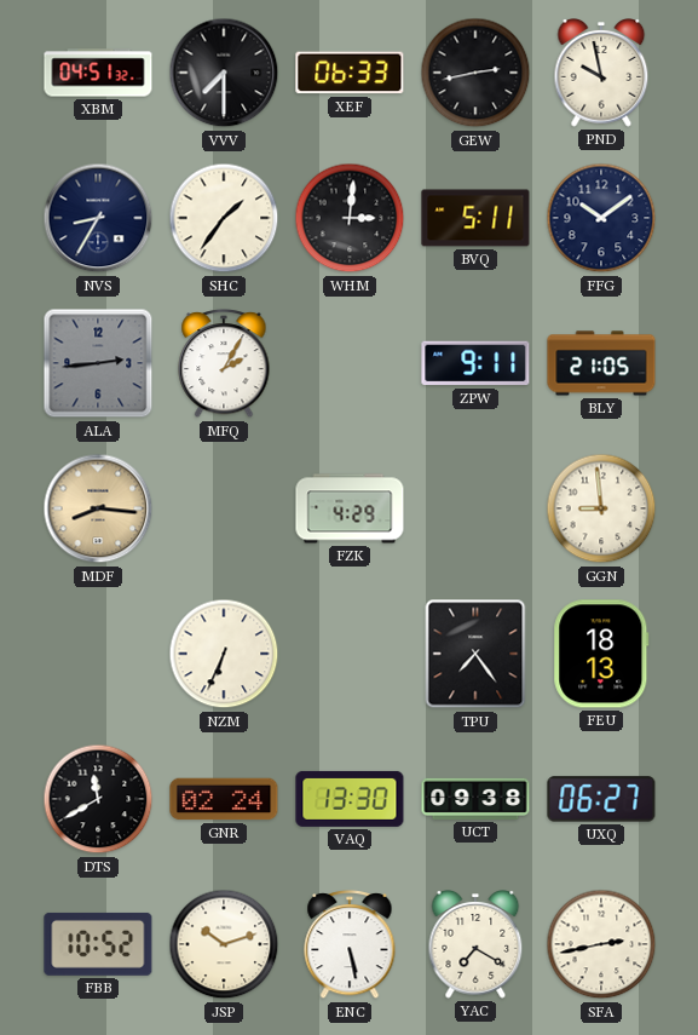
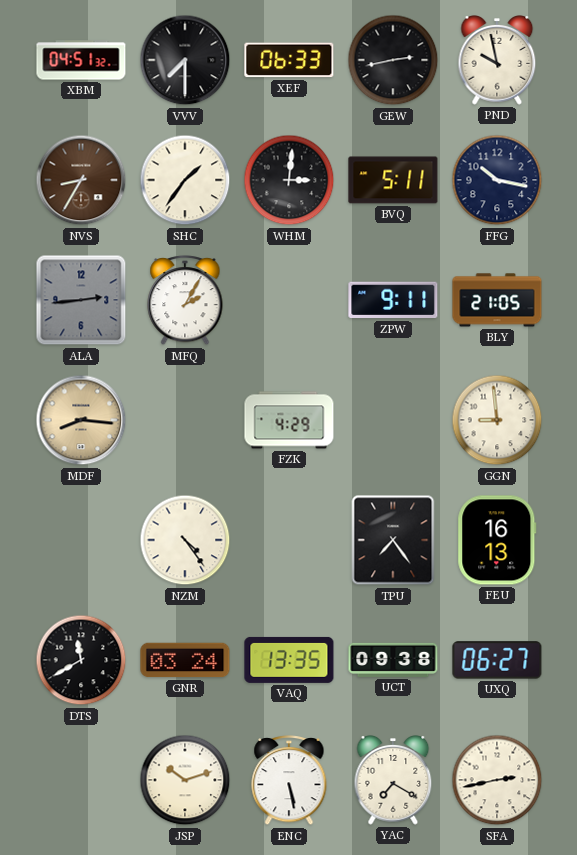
NVS dial: navy -> brown
FFG: 10:09 -> 10:17
NZM: 6:34 -> 4:24
FEU: 18:13 -> 16:13
GNR: 02:24 -> 03:24
VAQ: 13:30 -> 13:35
FBB: 10:52 -> none
